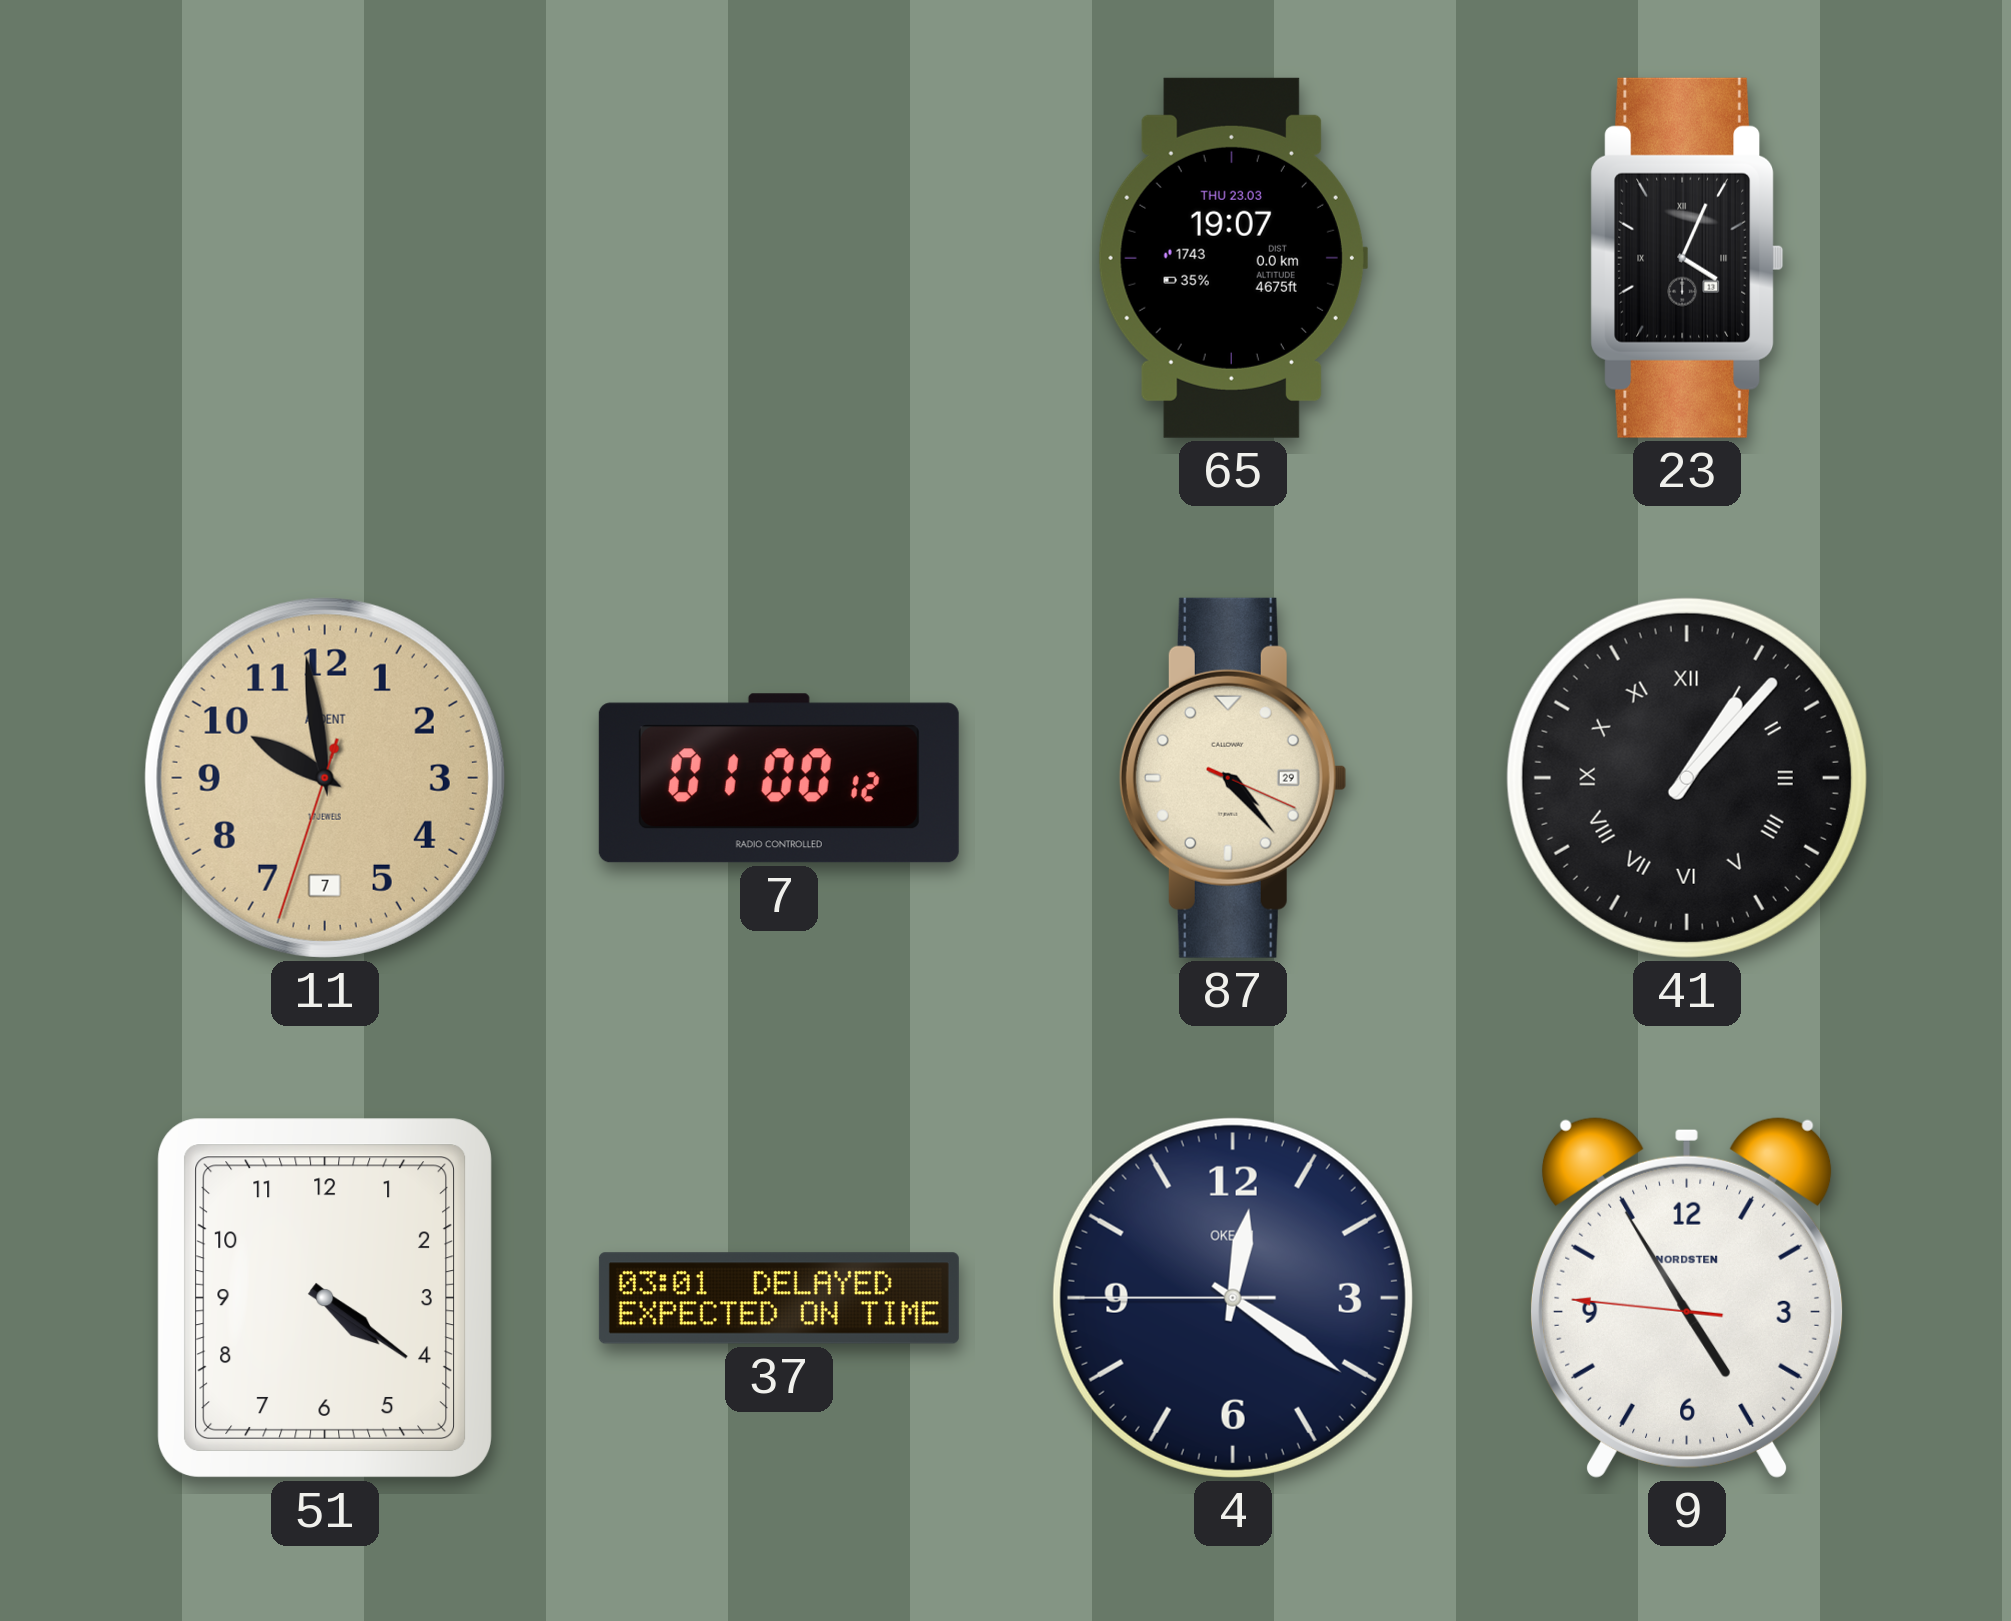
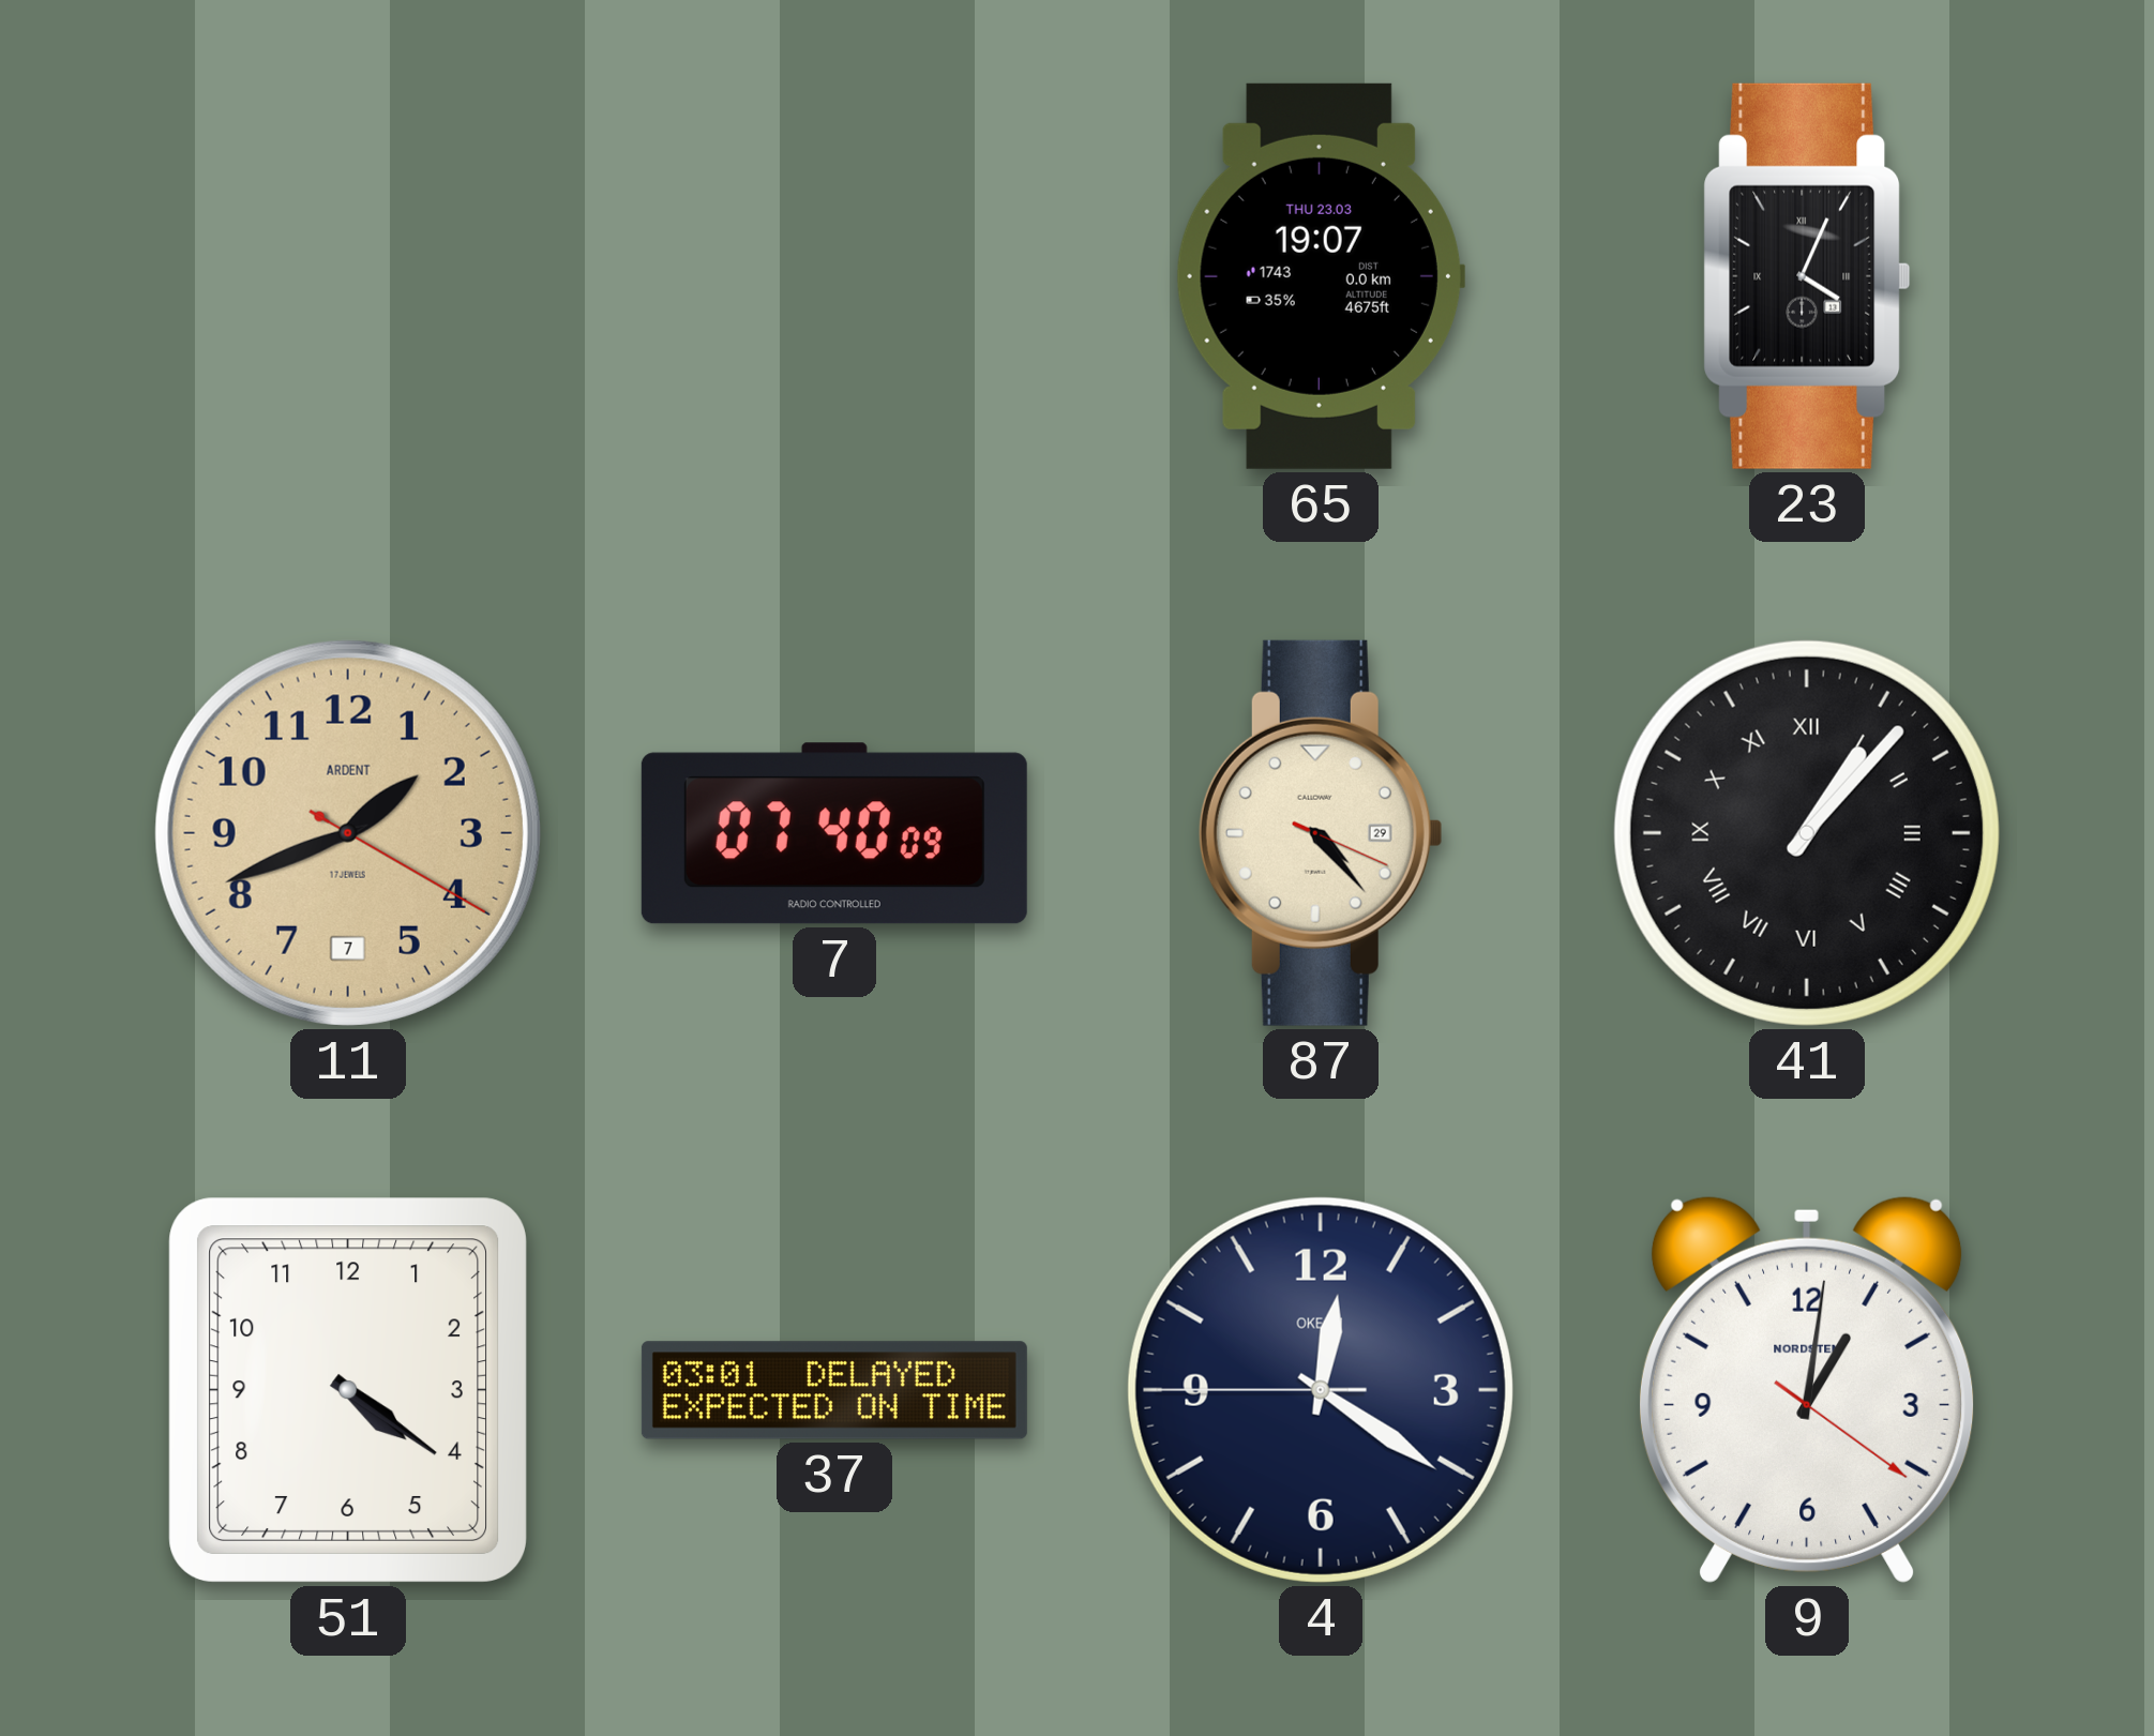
11: 9:58 -> 1:41
7: 01:00 -> 07:40
9: 4:54 -> 1:01
